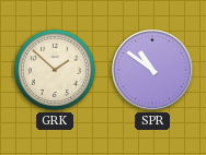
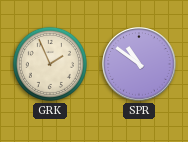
GRK: 1:52 -> 1:56
